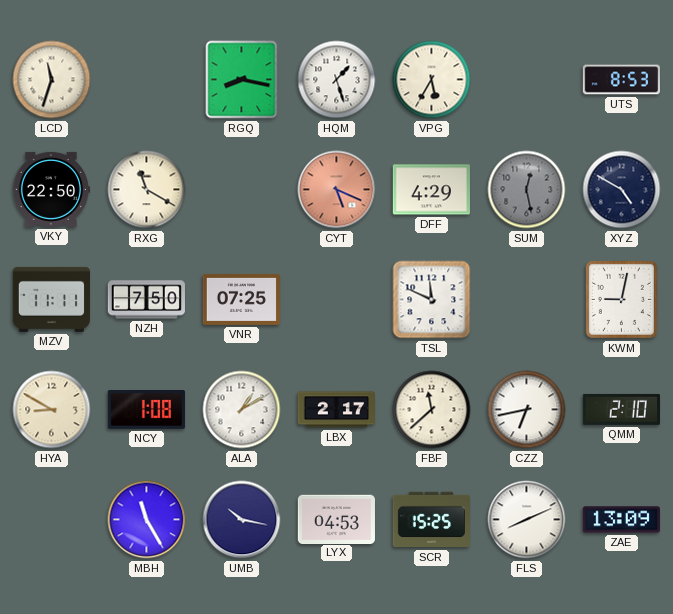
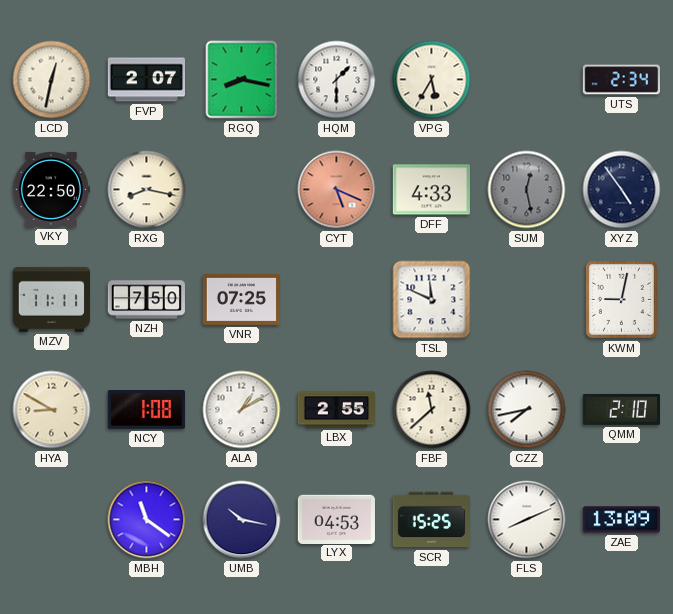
LCD: 11:33 -> 12:32
FVP: none -> 2:07
HQM: 1:27 -> 1:30
UTS: 8:53 -> 2:34
RXG: 11:20 -> 8:17
DFF: 4:29 -> 4:33
XYZ: 4:50 -> 4:54
LBX: 2:17 -> 2:55
CZZ: 6:43 -> 7:43
MBH: 11:25 -> 11:21
